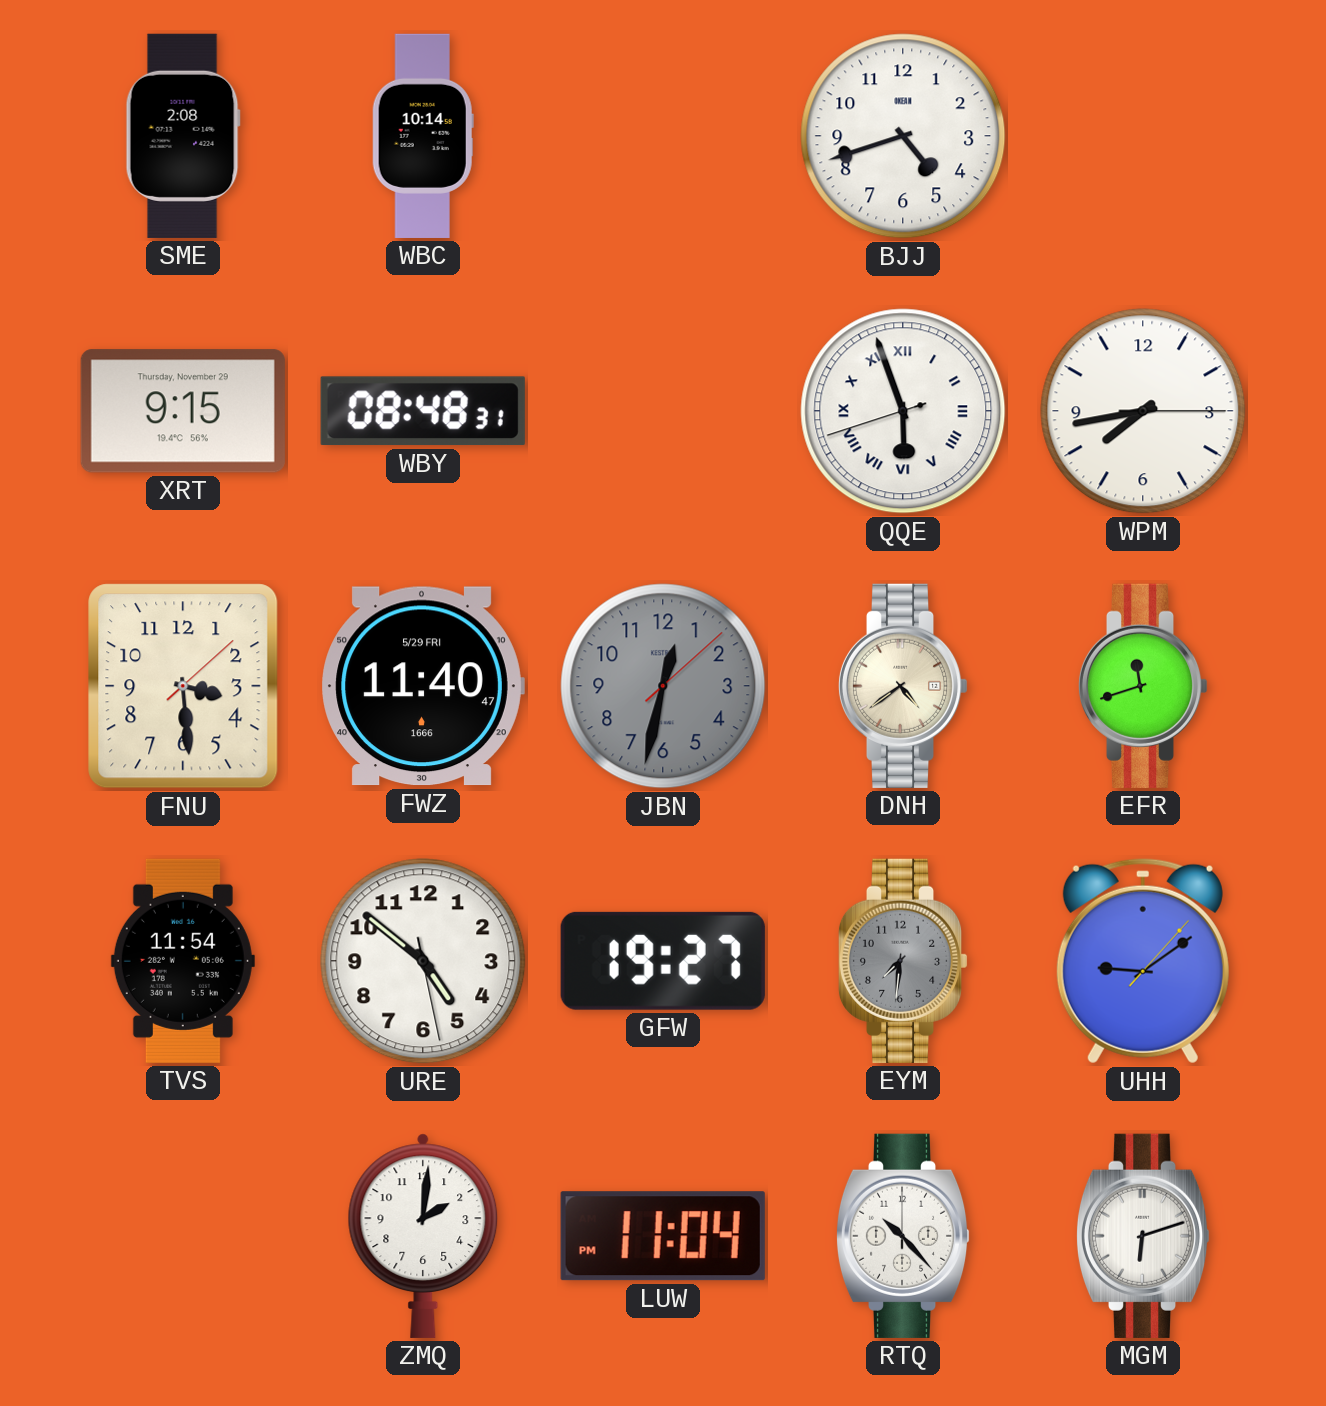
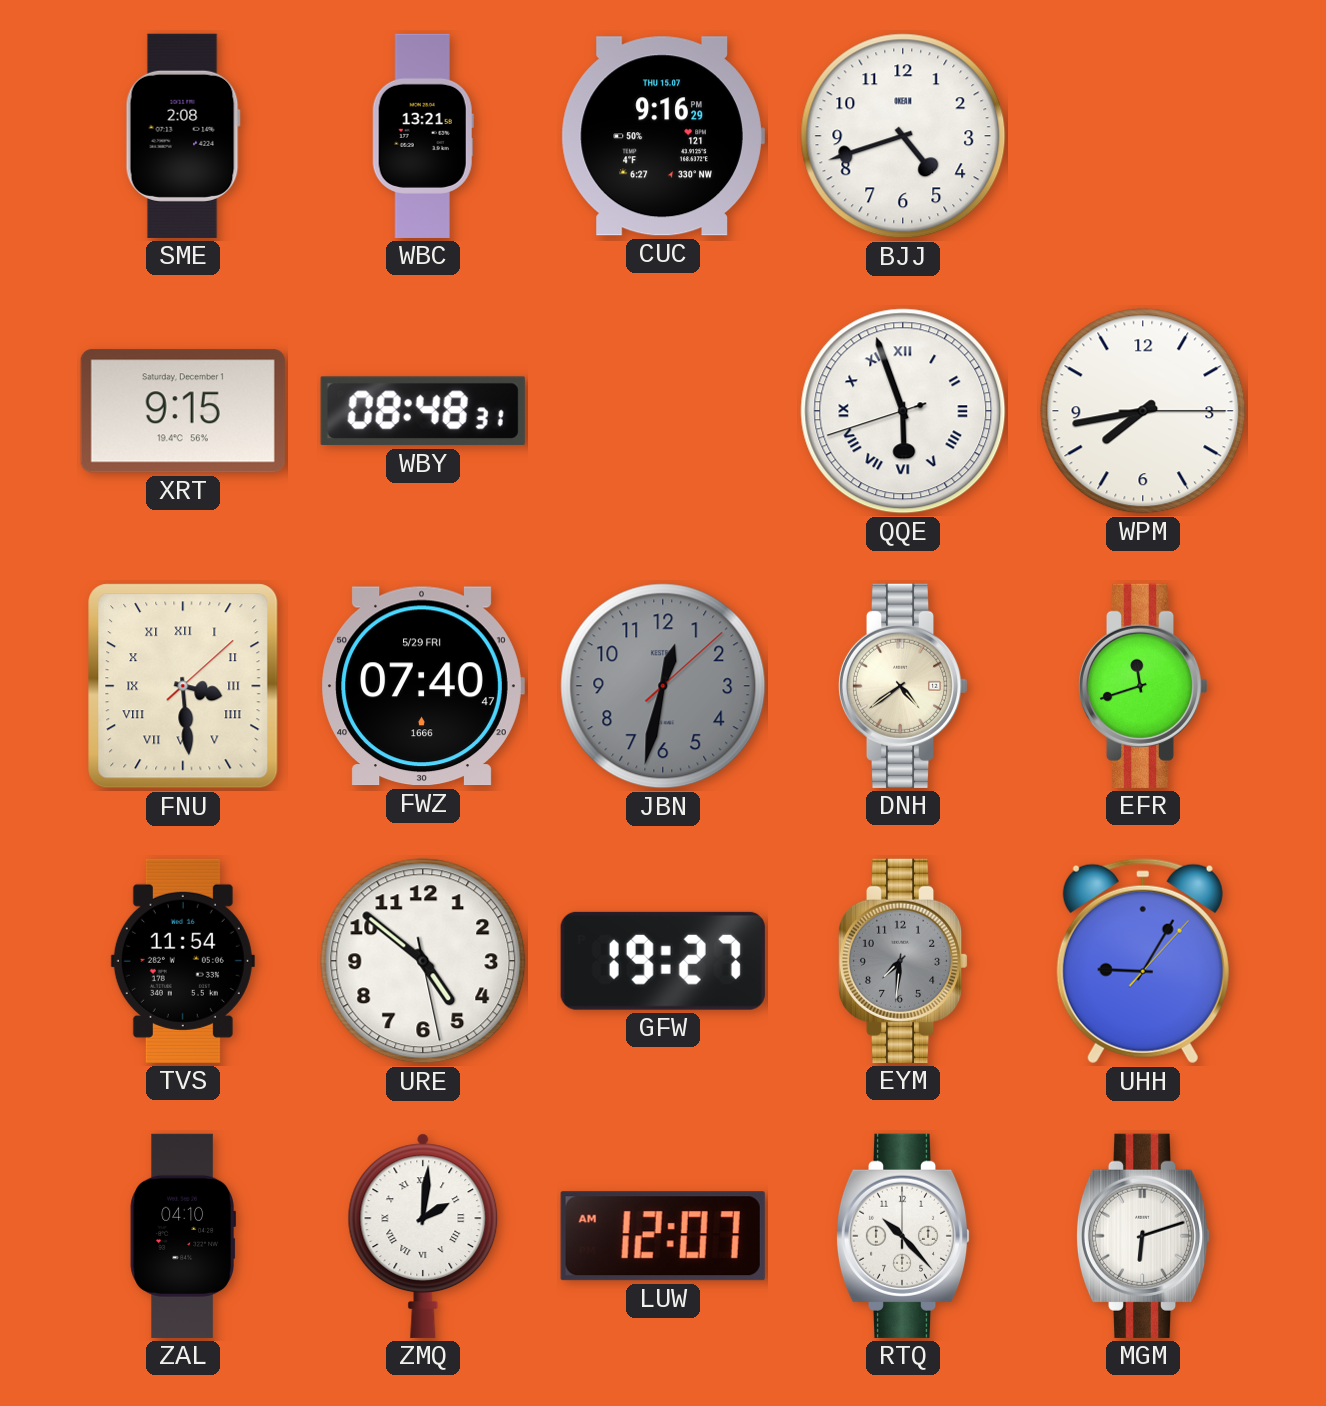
WBC: 10:14 -> 13:21
CUC: none -> 9:16
XRT date: Thursday, November 29 -> Saturday, December 1
FNU numerals: Arabic -> Roman
FWZ: 11:40 -> 07:40
UHH: 9:09 -> 9:05
ZAL: none -> 04:10
ZMQ numerals: Arabic -> Roman
LUW: 11:04 -> 12:07
